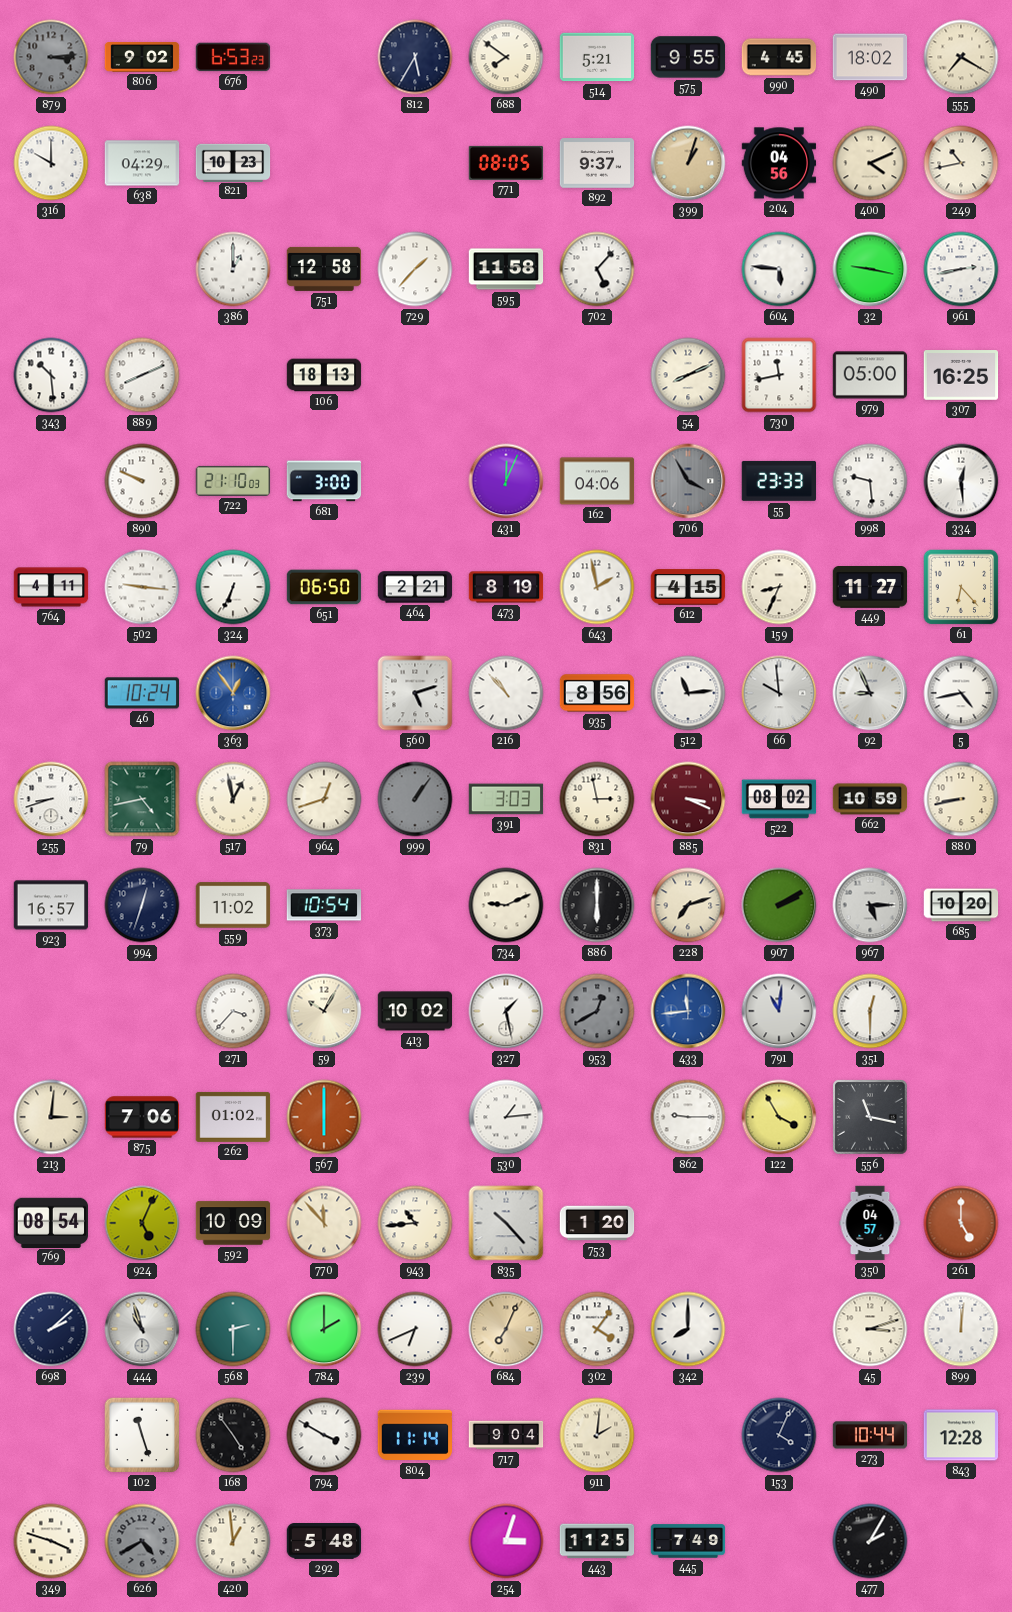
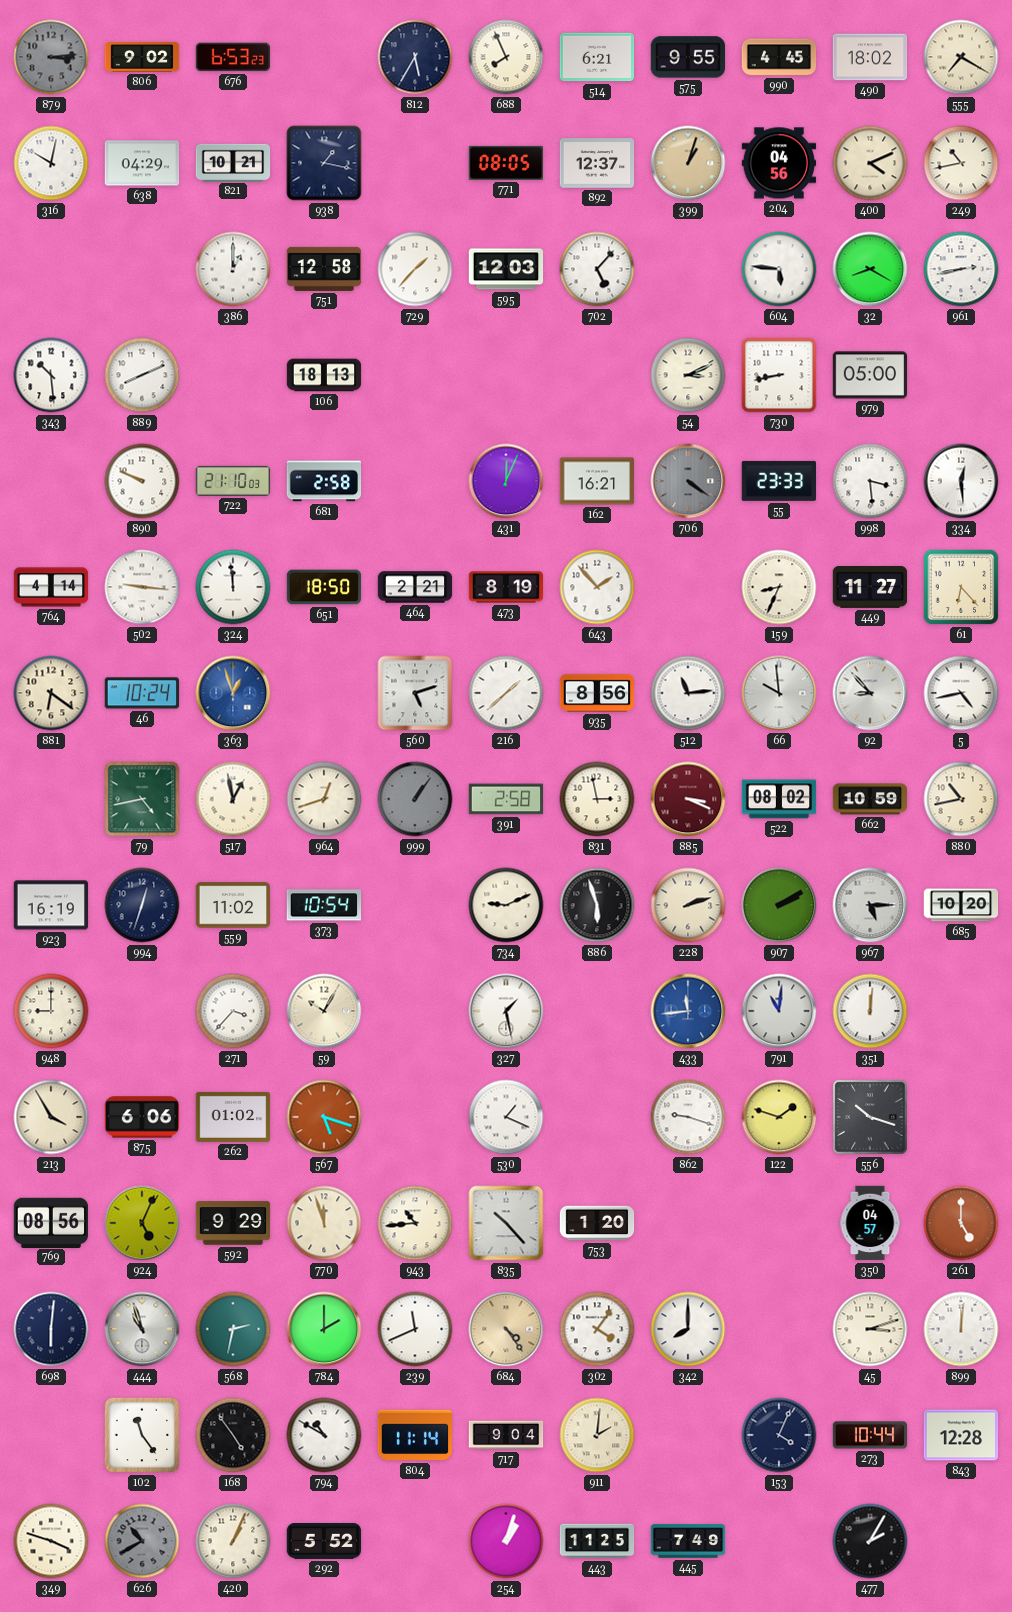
688: 7:51 -> 7:56
514: 5:21 -> 6:21
316: 10:00 -> 10:02
821: 10:23 -> 10:21
938: none -> 1:17
892: 9:37 -> 12:37
595: 11:58 -> 12:03
32: 9:17 -> 8:20
54: 8:11 -> 3:11
730: 11:43 -> 8:43
307: 16:25 -> none
681: 3:00 -> 2:58
162: 04:06 -> 16:21
706: 3:55 -> 4:21
998: 9:29 -> 3:29
764: 4:11 -> 4:14
324: 6:34 -> 11:59
651: 06:50 -> 18:50
643: 1:58 -> 1:53
612: 4:15 -> none
881: none -> 6:21
363: 12:54 -> 12:57
216: 10:53 -> 1:38
92: 8:56 -> 8:53
255: 8:42 -> none
391: 3:03 -> 2:58
880: 8:43 -> 10:43
923: 16:57 -> 16:19
886: 6:00 -> 5:57
228: 7:12 -> 2:12
948: none -> 9:00
413: 10:02 -> none
953: 12:40 -> none
351: 12:30 -> 12:01
213: 3:01 -> 3:55
875: 7:06 -> 6:06
567: 6:00 -> 5:18
530: 1:14 -> 1:19
862: 9:15 -> 9:18
122: 3:55 -> 1:48
556: 11:17 -> 10:18
769: 08:54 -> 08:56
592: 10:09 -> 9:29
770: 11:53 -> 11:57
698: 2:08 -> 6:01
568: 2:30 -> 2:32
239: 6:41 -> 11:41
684: 7:04 -> 4:24
102: 11:27 -> 11:24
794: 3:50 -> 10:50
626: 4:40 -> 10:40
420: 12:59 -> 1:04
292: 5:48 -> 5:52
254: 3:03 -> 1:03
